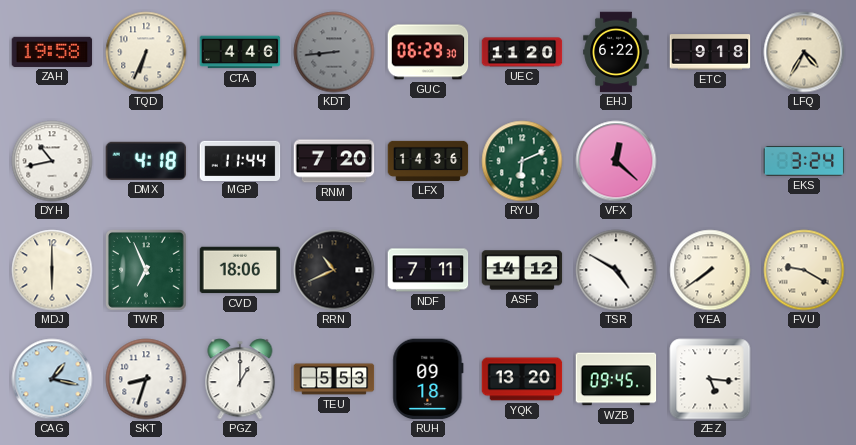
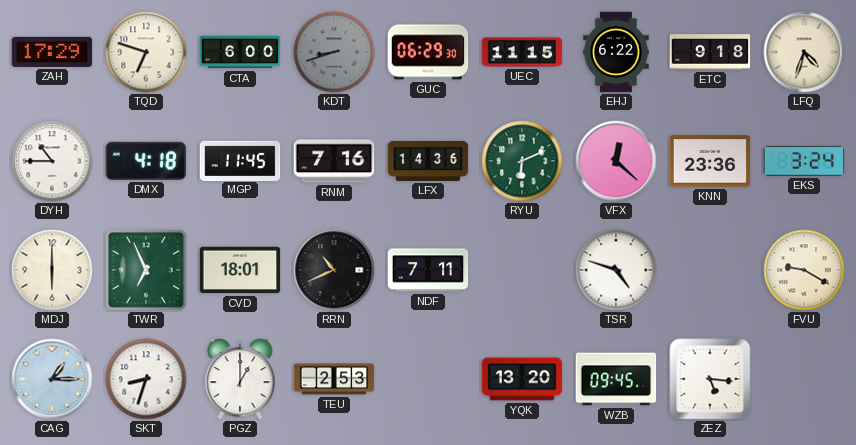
ZAH: 19:58 -> 17:29
TQD: 6:34 -> 6:48
CTA: 4:46 -> 6:00
KDT: 8:44 -> 8:42
UEC: 11:20 -> 11:15
LFQ: 4:35 -> 4:33
DYH: 10:43 -> 10:45
MGP: 11:44 -> 11:45
RNM: 7:20 -> 7:16
KNN: none -> 23:36
CVD: 18:06 -> 18:01
ASF: 14:12 -> none
TSR: 4:50 -> 4:48
YEA: 7:39 -> none
CAG: 1:17 -> 1:15
TEU: 5:53 -> 2:53
RUH: 09:18 -> none
